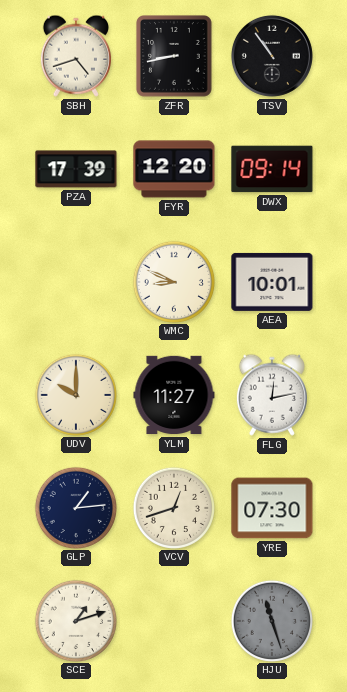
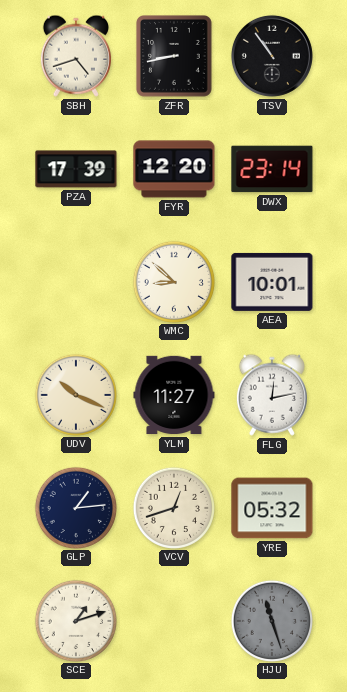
DWX: 09:14 -> 23:14
WMC: 8:49 -> 8:52
UDV: 10:00 -> 10:19
YRE: 07:30 -> 05:32
